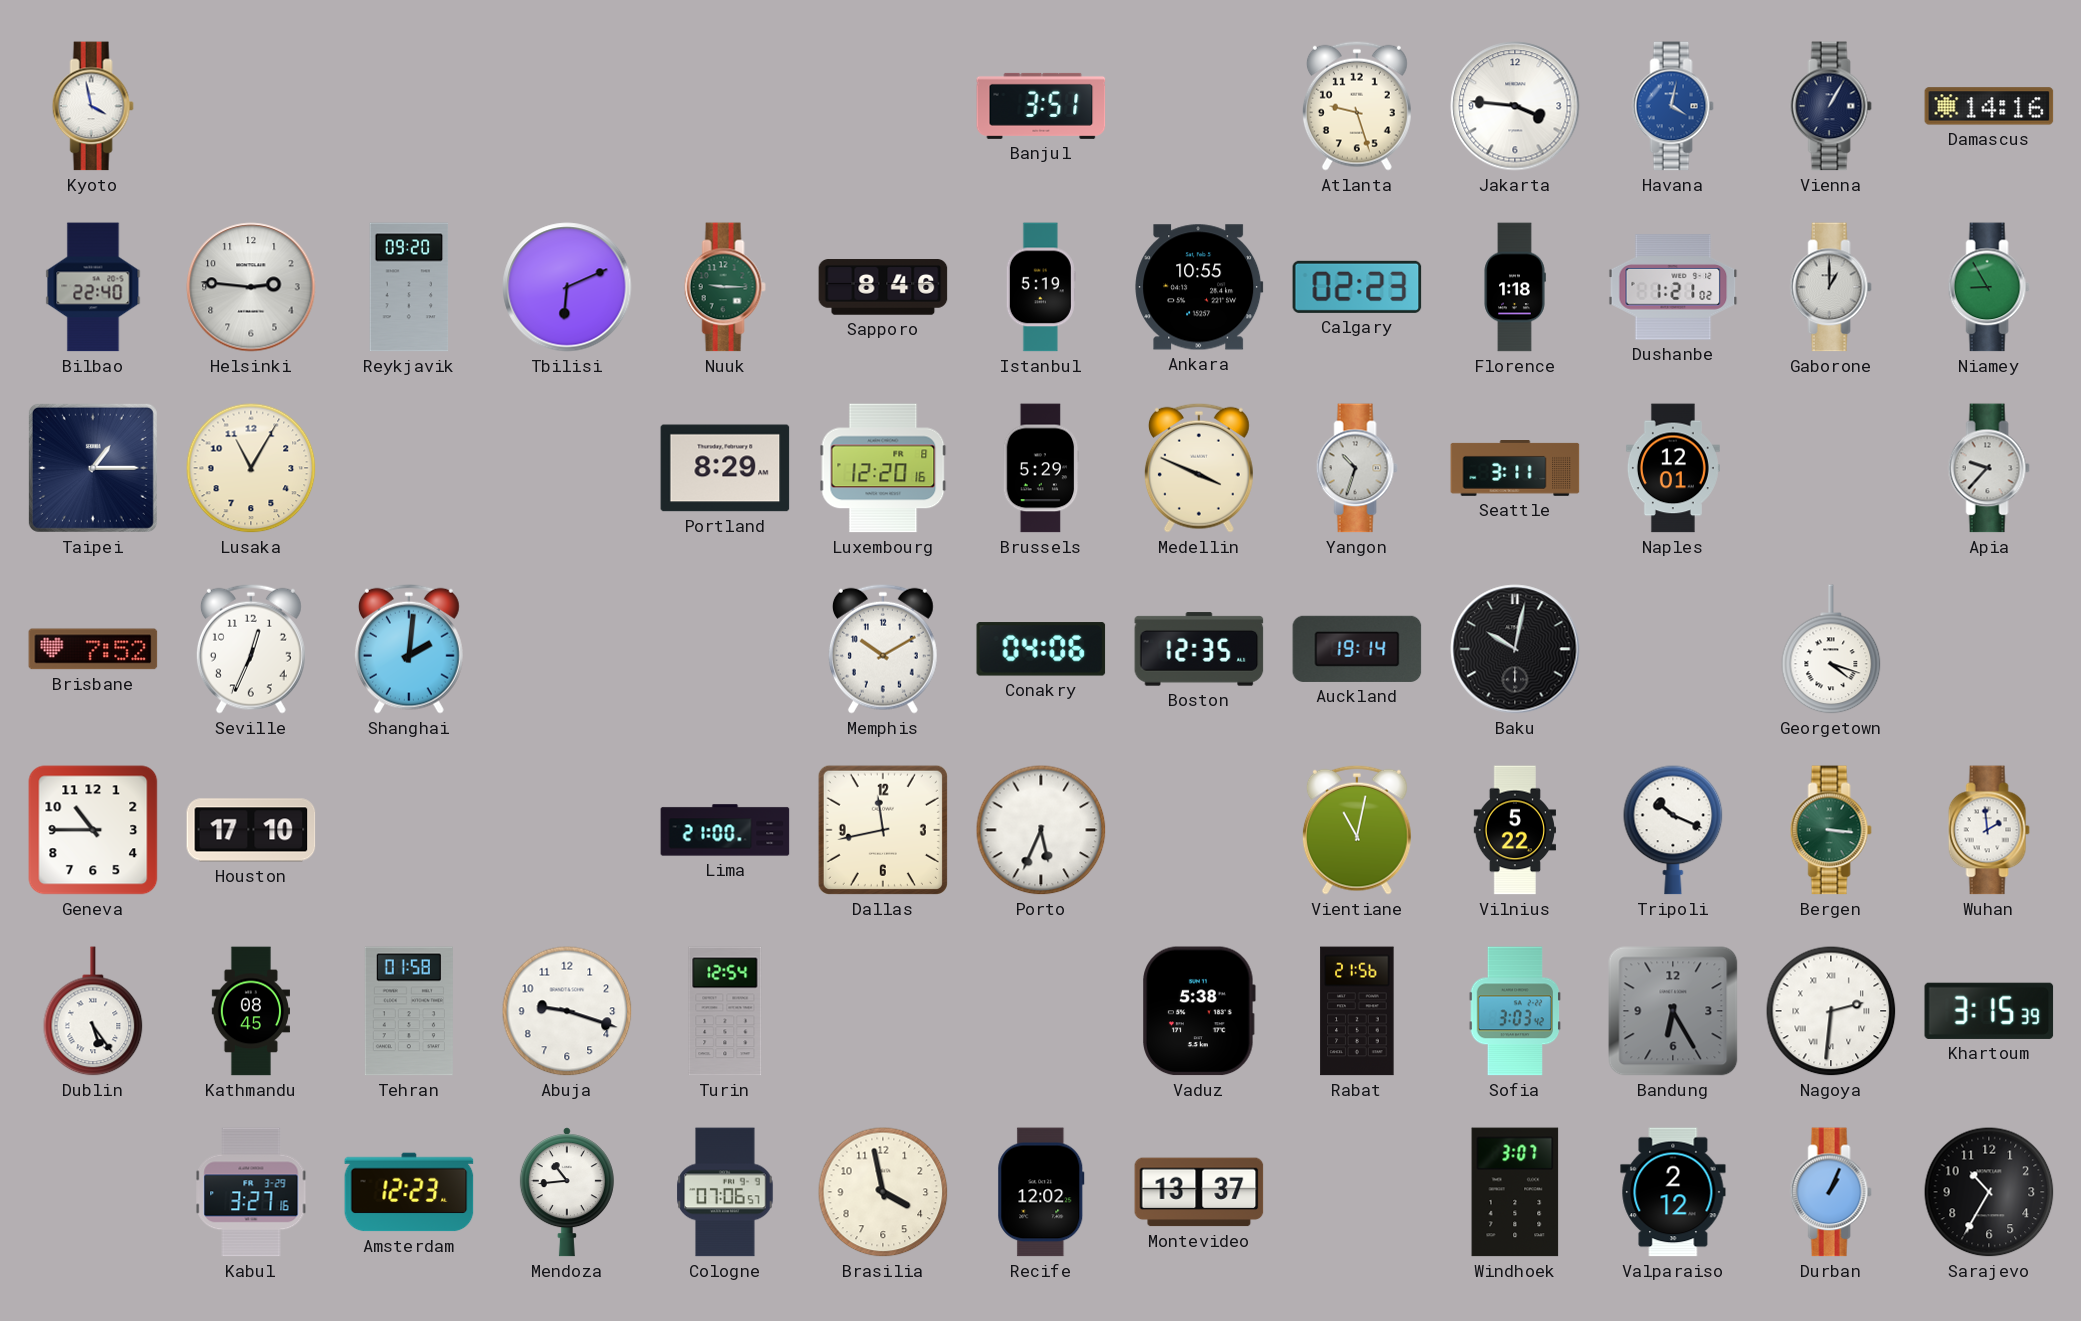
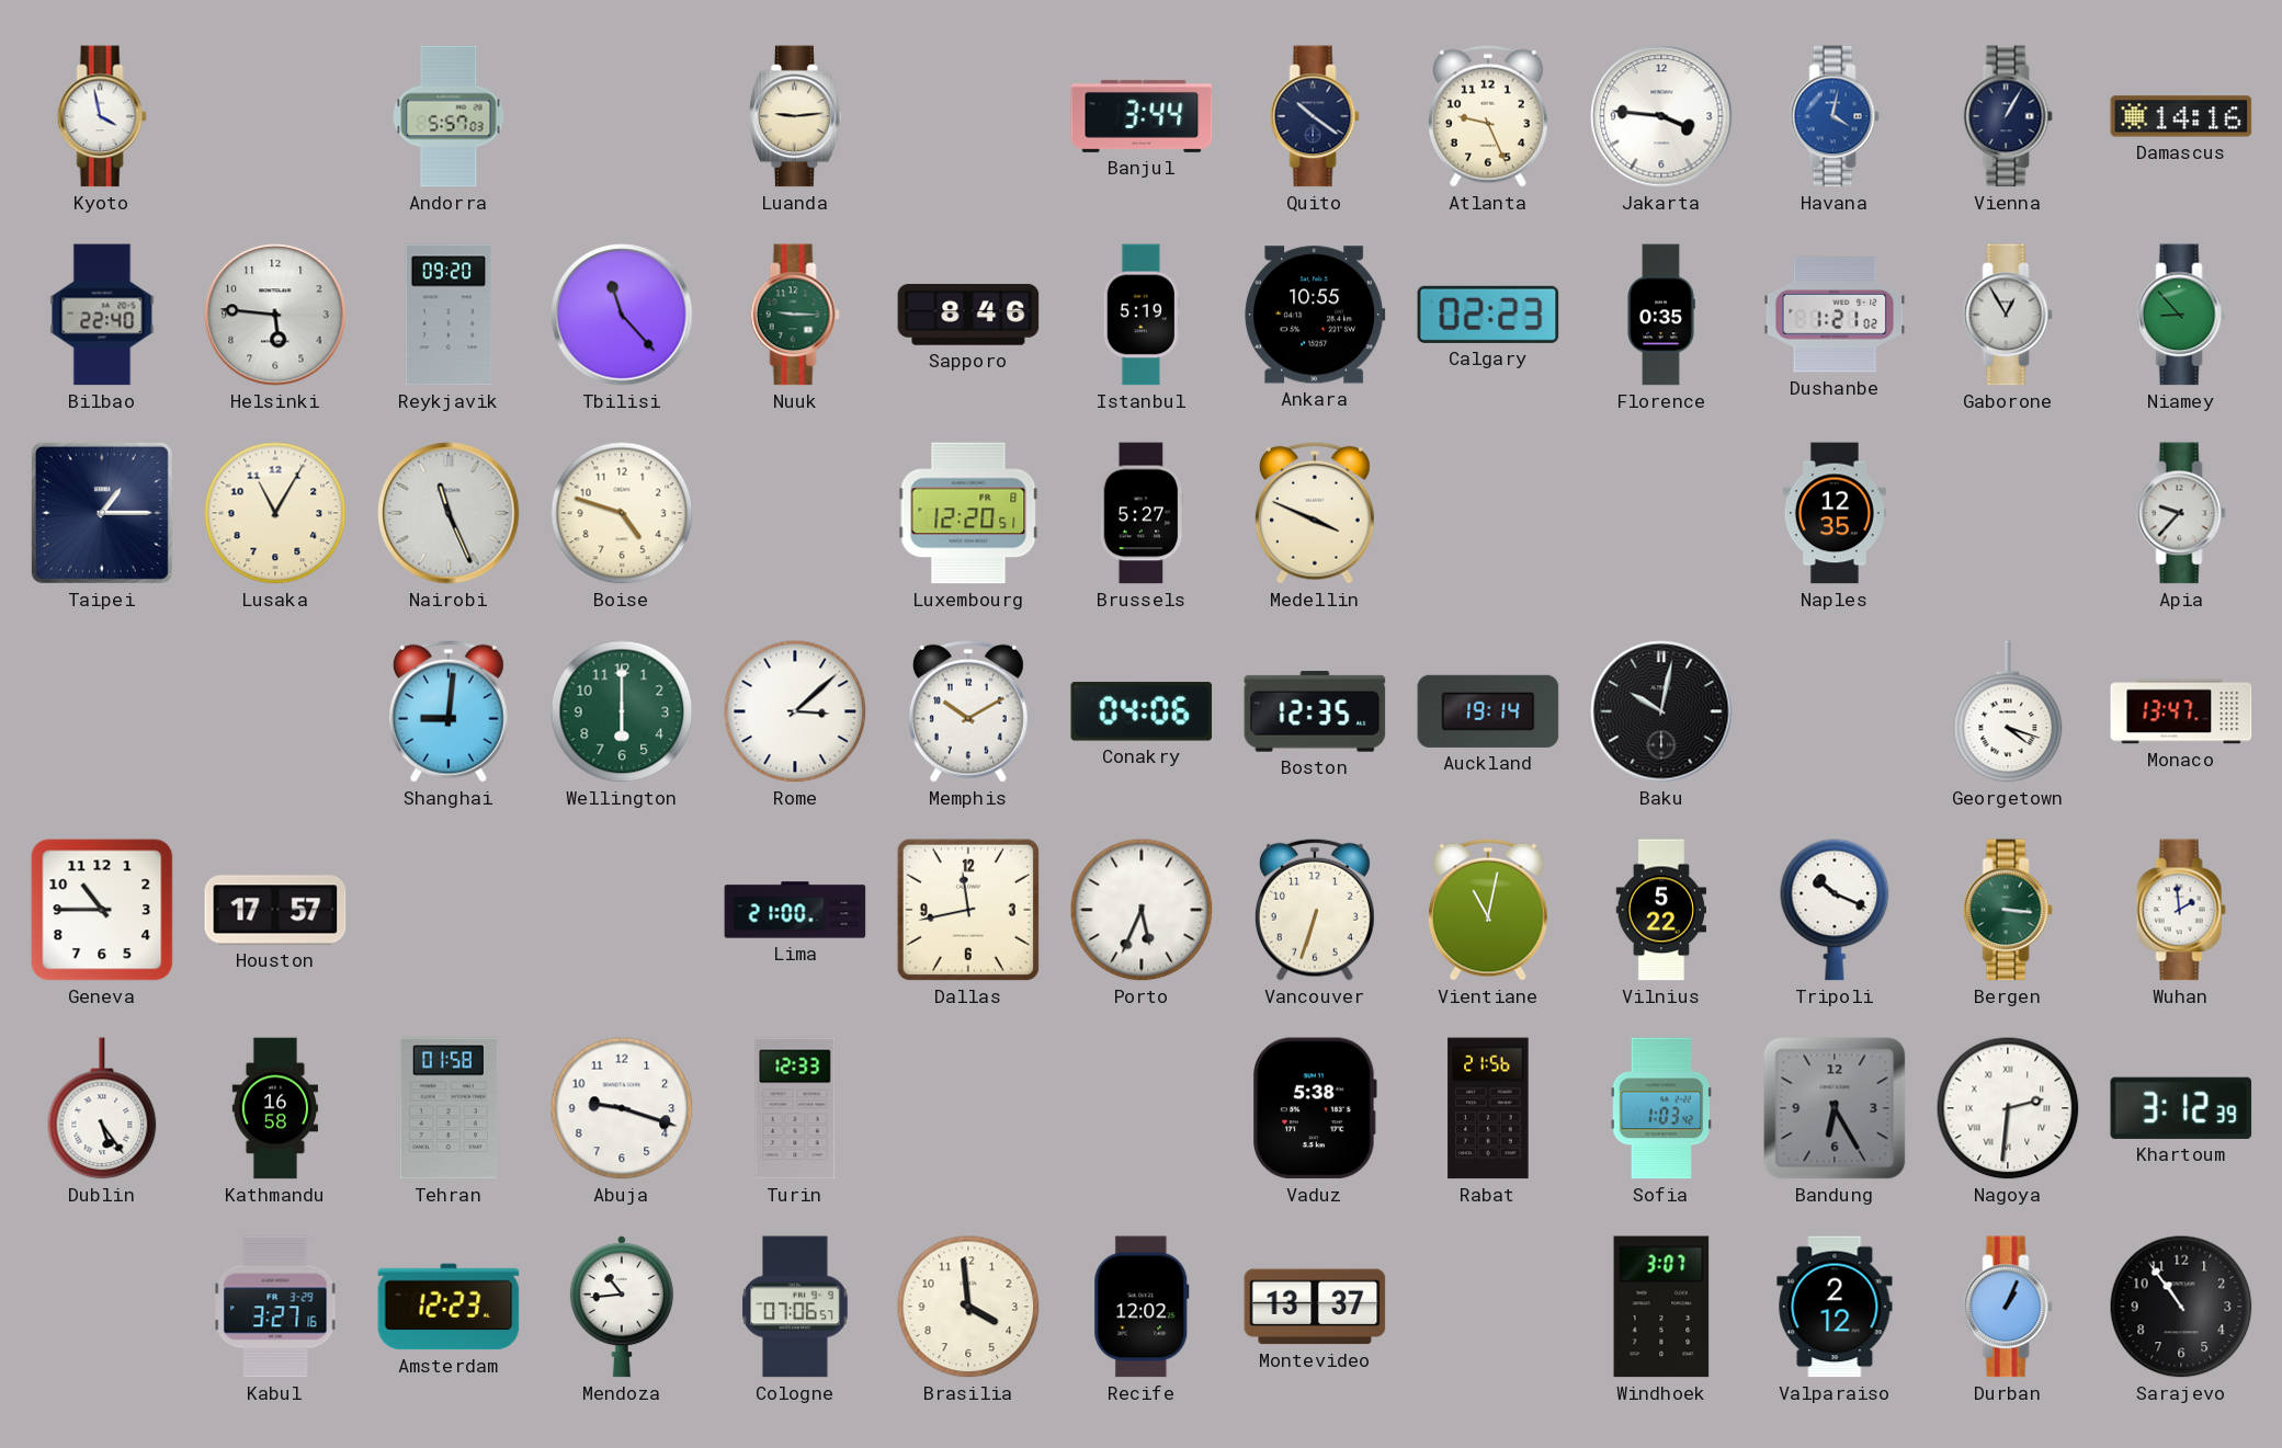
Andorra: none -> 5:57
Luanda: none -> 9:14
Banjul: 3:51 -> 3:44
Quito: none -> 10:21
Atlanta: 9:27 -> 9:26
Helsinki: 2:46 -> 5:46
Tbilisi: 6:11 -> 11:23
Florence: 1:18 -> 0:35
Gaborone: 1:00 -> 12:55
Niamey: 8:55 -> 8:53
Nairobi: none -> 11:26
Boise: none -> 4:48
Portland: 8:29 -> none
Luxembourg: 12:20:16 -> 12:20:51
Brussels: 5:29 -> 5:27
Yangon: 10:33 -> none
Seattle: 3:11 -> none
Naples: 12:01 -> 12:35
Brisbane: 7:52 -> none
Seville: 12:34 -> none
Shanghai: 2:01 -> 9:01
Wellington: none -> 6:00
Rome: none -> 3:08
Monaco: none -> 13:47
Houston: 17:10 -> 17:57
Vancouver: none -> 6:33
Kathmandu: 08:45 -> 16:58
Turin: 12:54 -> 12:33
Sofia: 3:03 -> 1:03
Khartoum: 3:15 -> 3:12
Brasilia: 3:58 -> 3:59
Sarajevo: 10:35 -> 10:54
